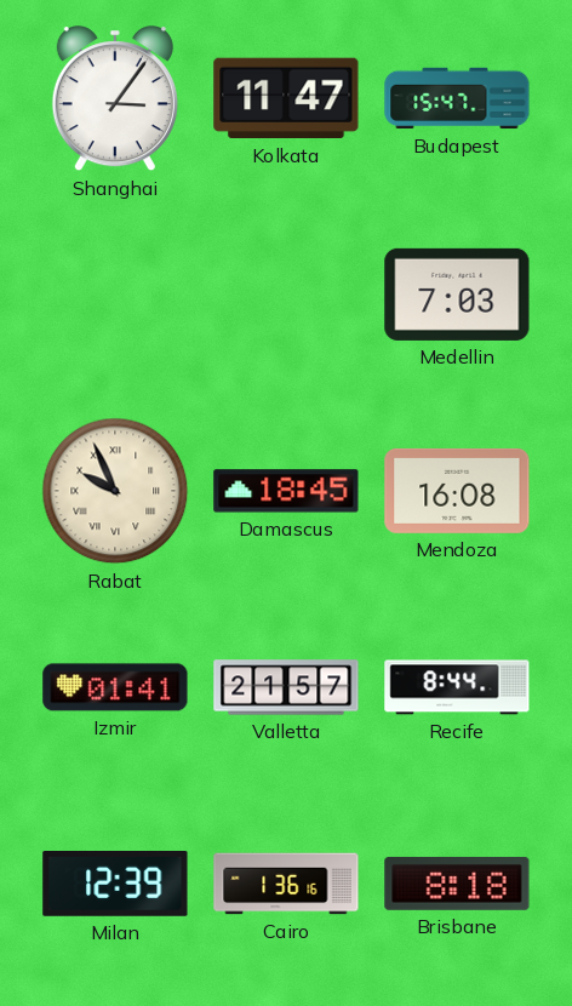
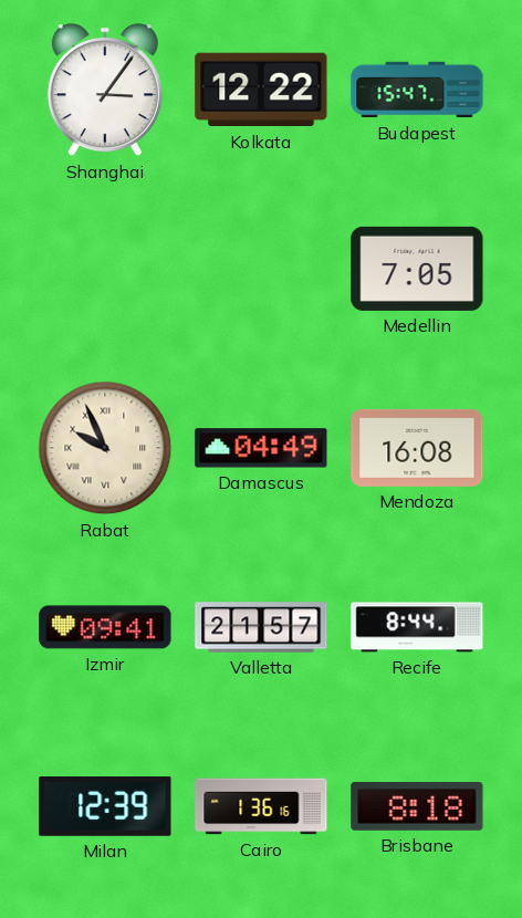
Kolkata: 11:47 -> 12:22
Medellin: 7:03 -> 7:05
Damascus: 18:45 -> 04:49
Izmir: 01:41 -> 09:41
